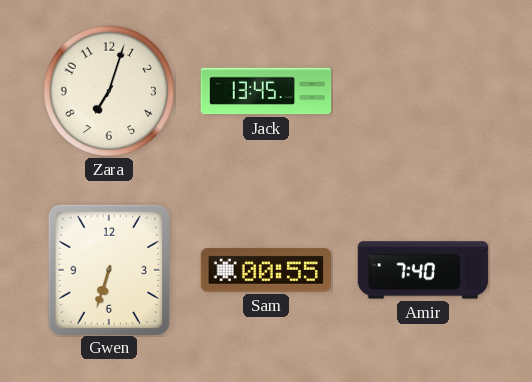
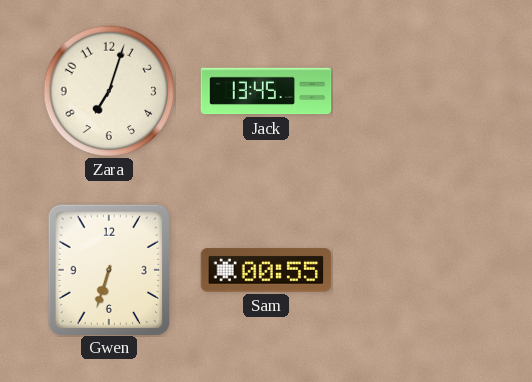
Amir: 7:40 -> none
